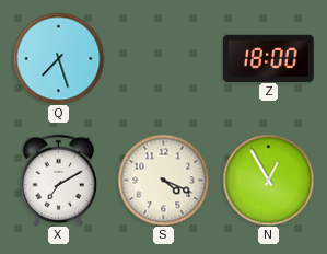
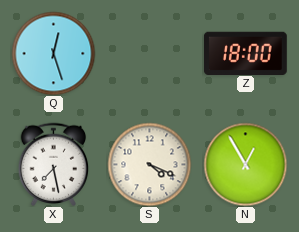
Q: 7:27 -> 12:27
X: 7:10 -> 7:28
